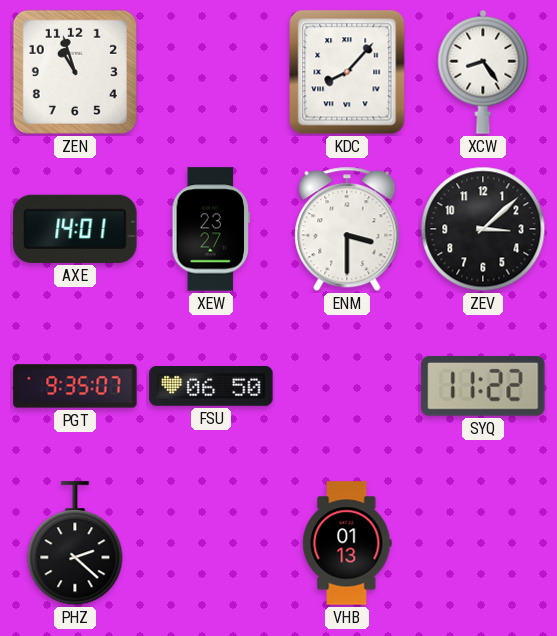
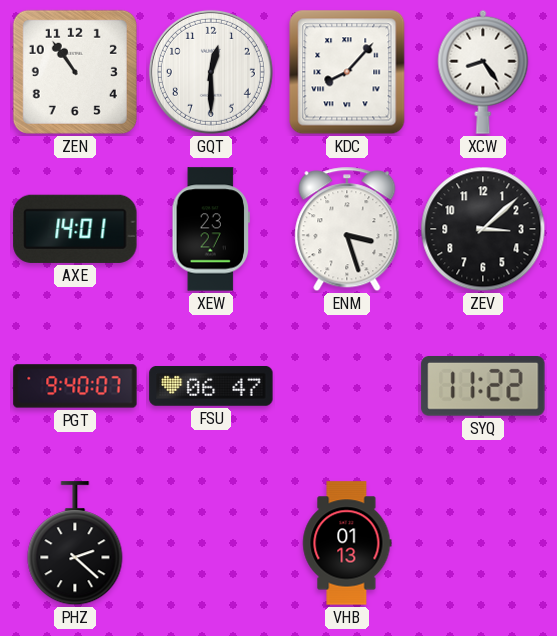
ZEN: 10:57 -> 10:54
GQT: none -> 12:30
ENM: 3:30 -> 3:27
PGT: 9:35 -> 9:40
FSU: 06:50 -> 06:47
